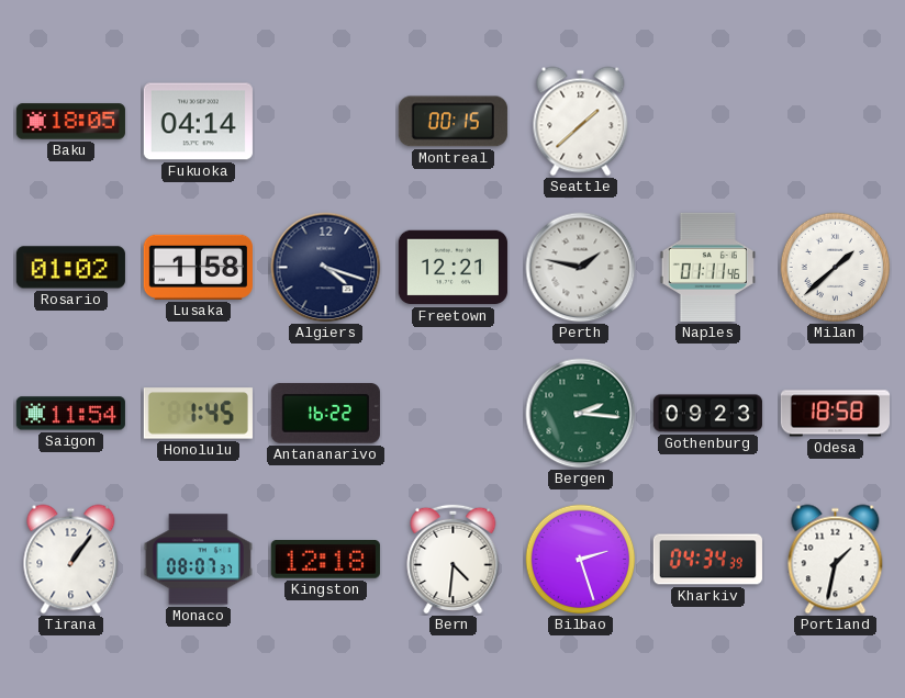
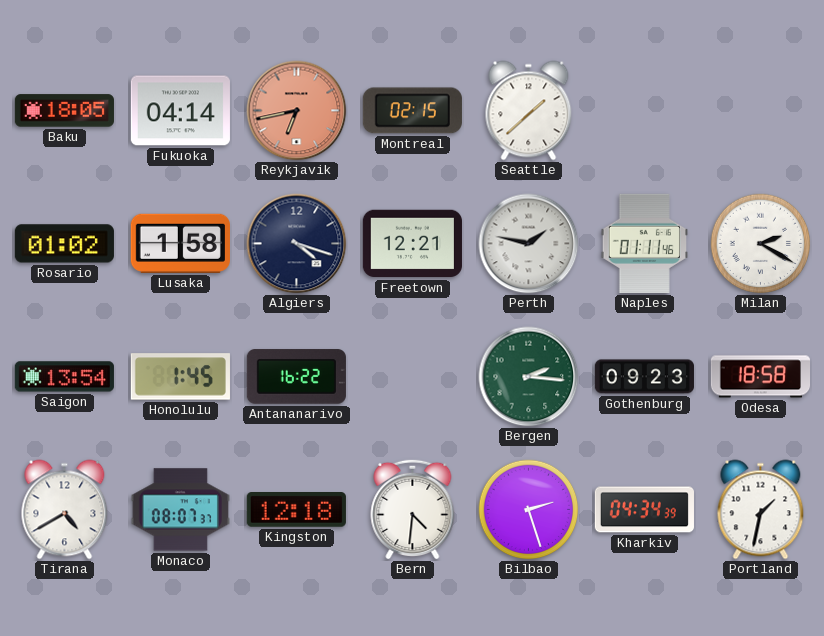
Reykjavik: none -> 6:43
Montreal: 00:15 -> 02:15
Milan: 1:38 -> 2:20
Saigon: 11:54 -> 13:54
Tirana: 1:06 -> 4:40
